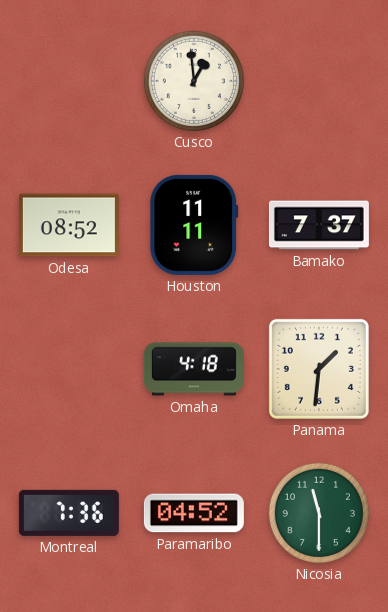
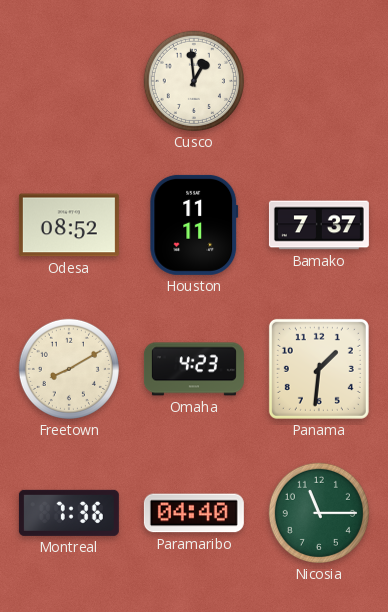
Freetown: none -> 8:10
Omaha: 4:18 -> 4:23
Paramaribo: 04:52 -> 04:40
Nicosia: 11:30 -> 11:15
